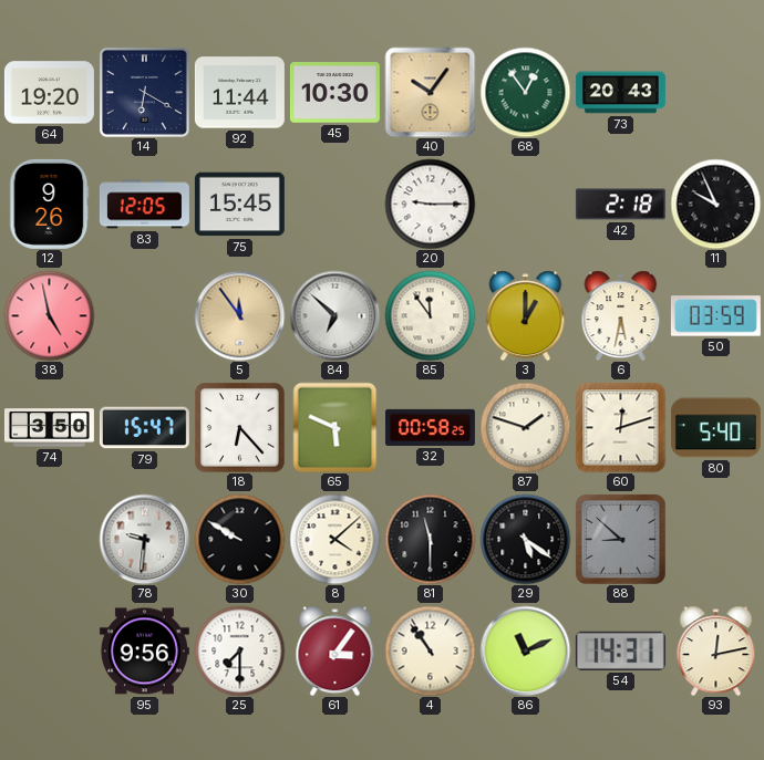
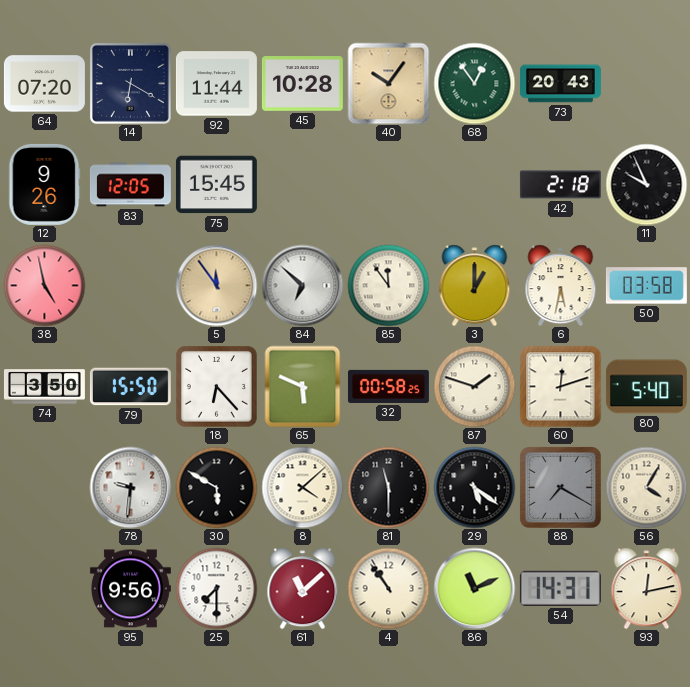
64: 19:20 -> 07:20
45: 10:30 -> 10:28
20: 9:15 -> none
50: 03:59 -> 03:58
79: 15:47 -> 15:50
30: 9:50 -> 5:50
88: 8:52 -> 7:20
56: none -> 4:05
61: 3:06 -> 11:08
